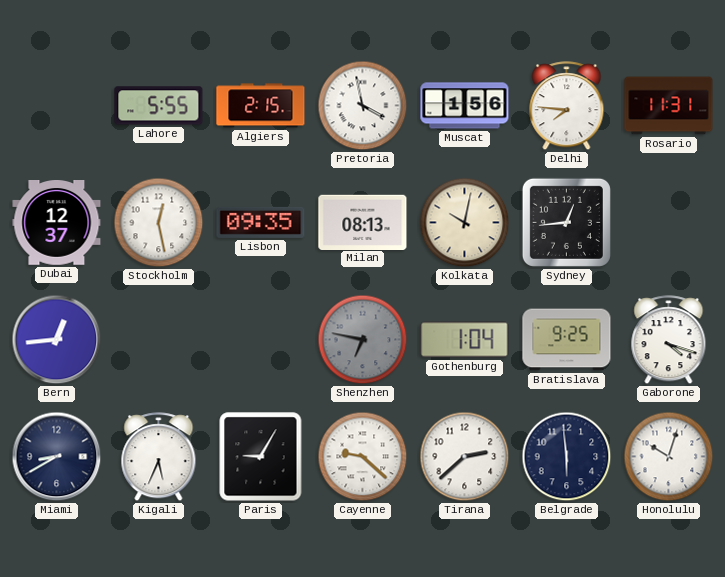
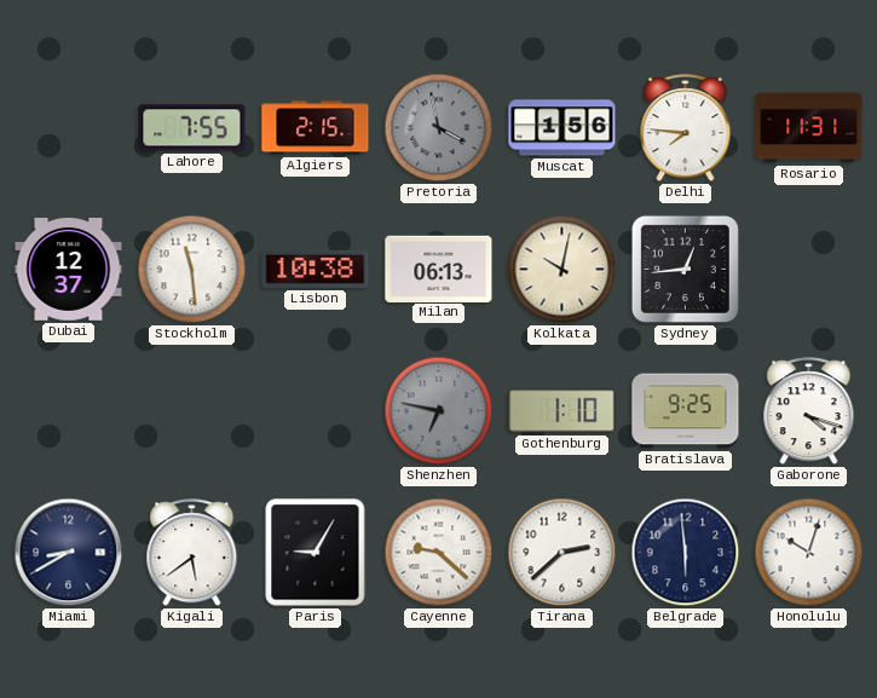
Lahore: 5:55 -> 7:55
Pretoria dial: white -> grey
Stockholm: 12:28 -> 11:29
Lisbon: 09:35 -> 10:38
Milan: 08:13 -> 06:13
Bern: 12:44 -> none
Gothenburg: 1:04 -> 1:10
Kigali: 5:34 -> 5:39
